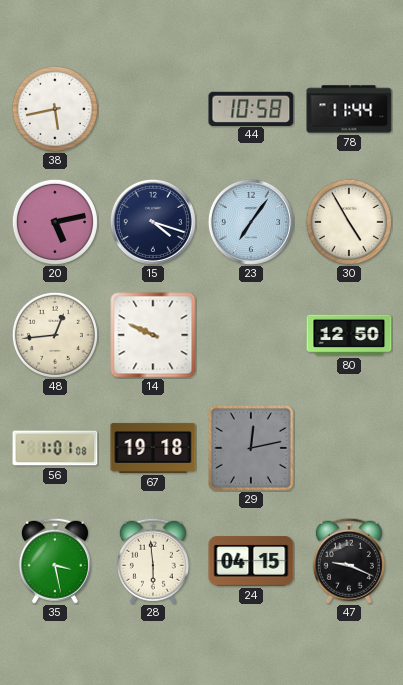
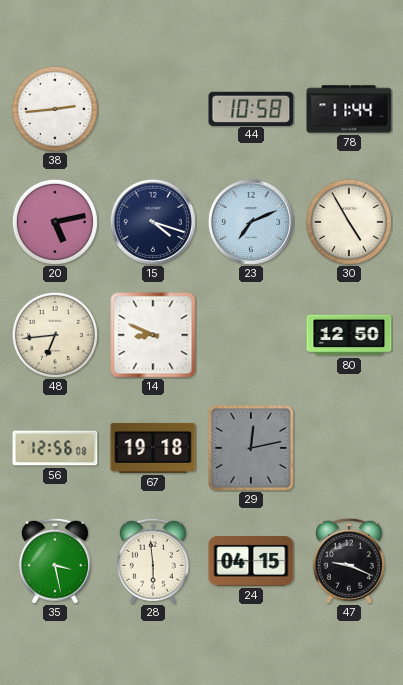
38: 5:43 -> 2:44
23: 7:06 -> 7:11
48: 12:44 -> 6:44
14: 9:49 -> 8:49
56: 1:01 -> 12:56
